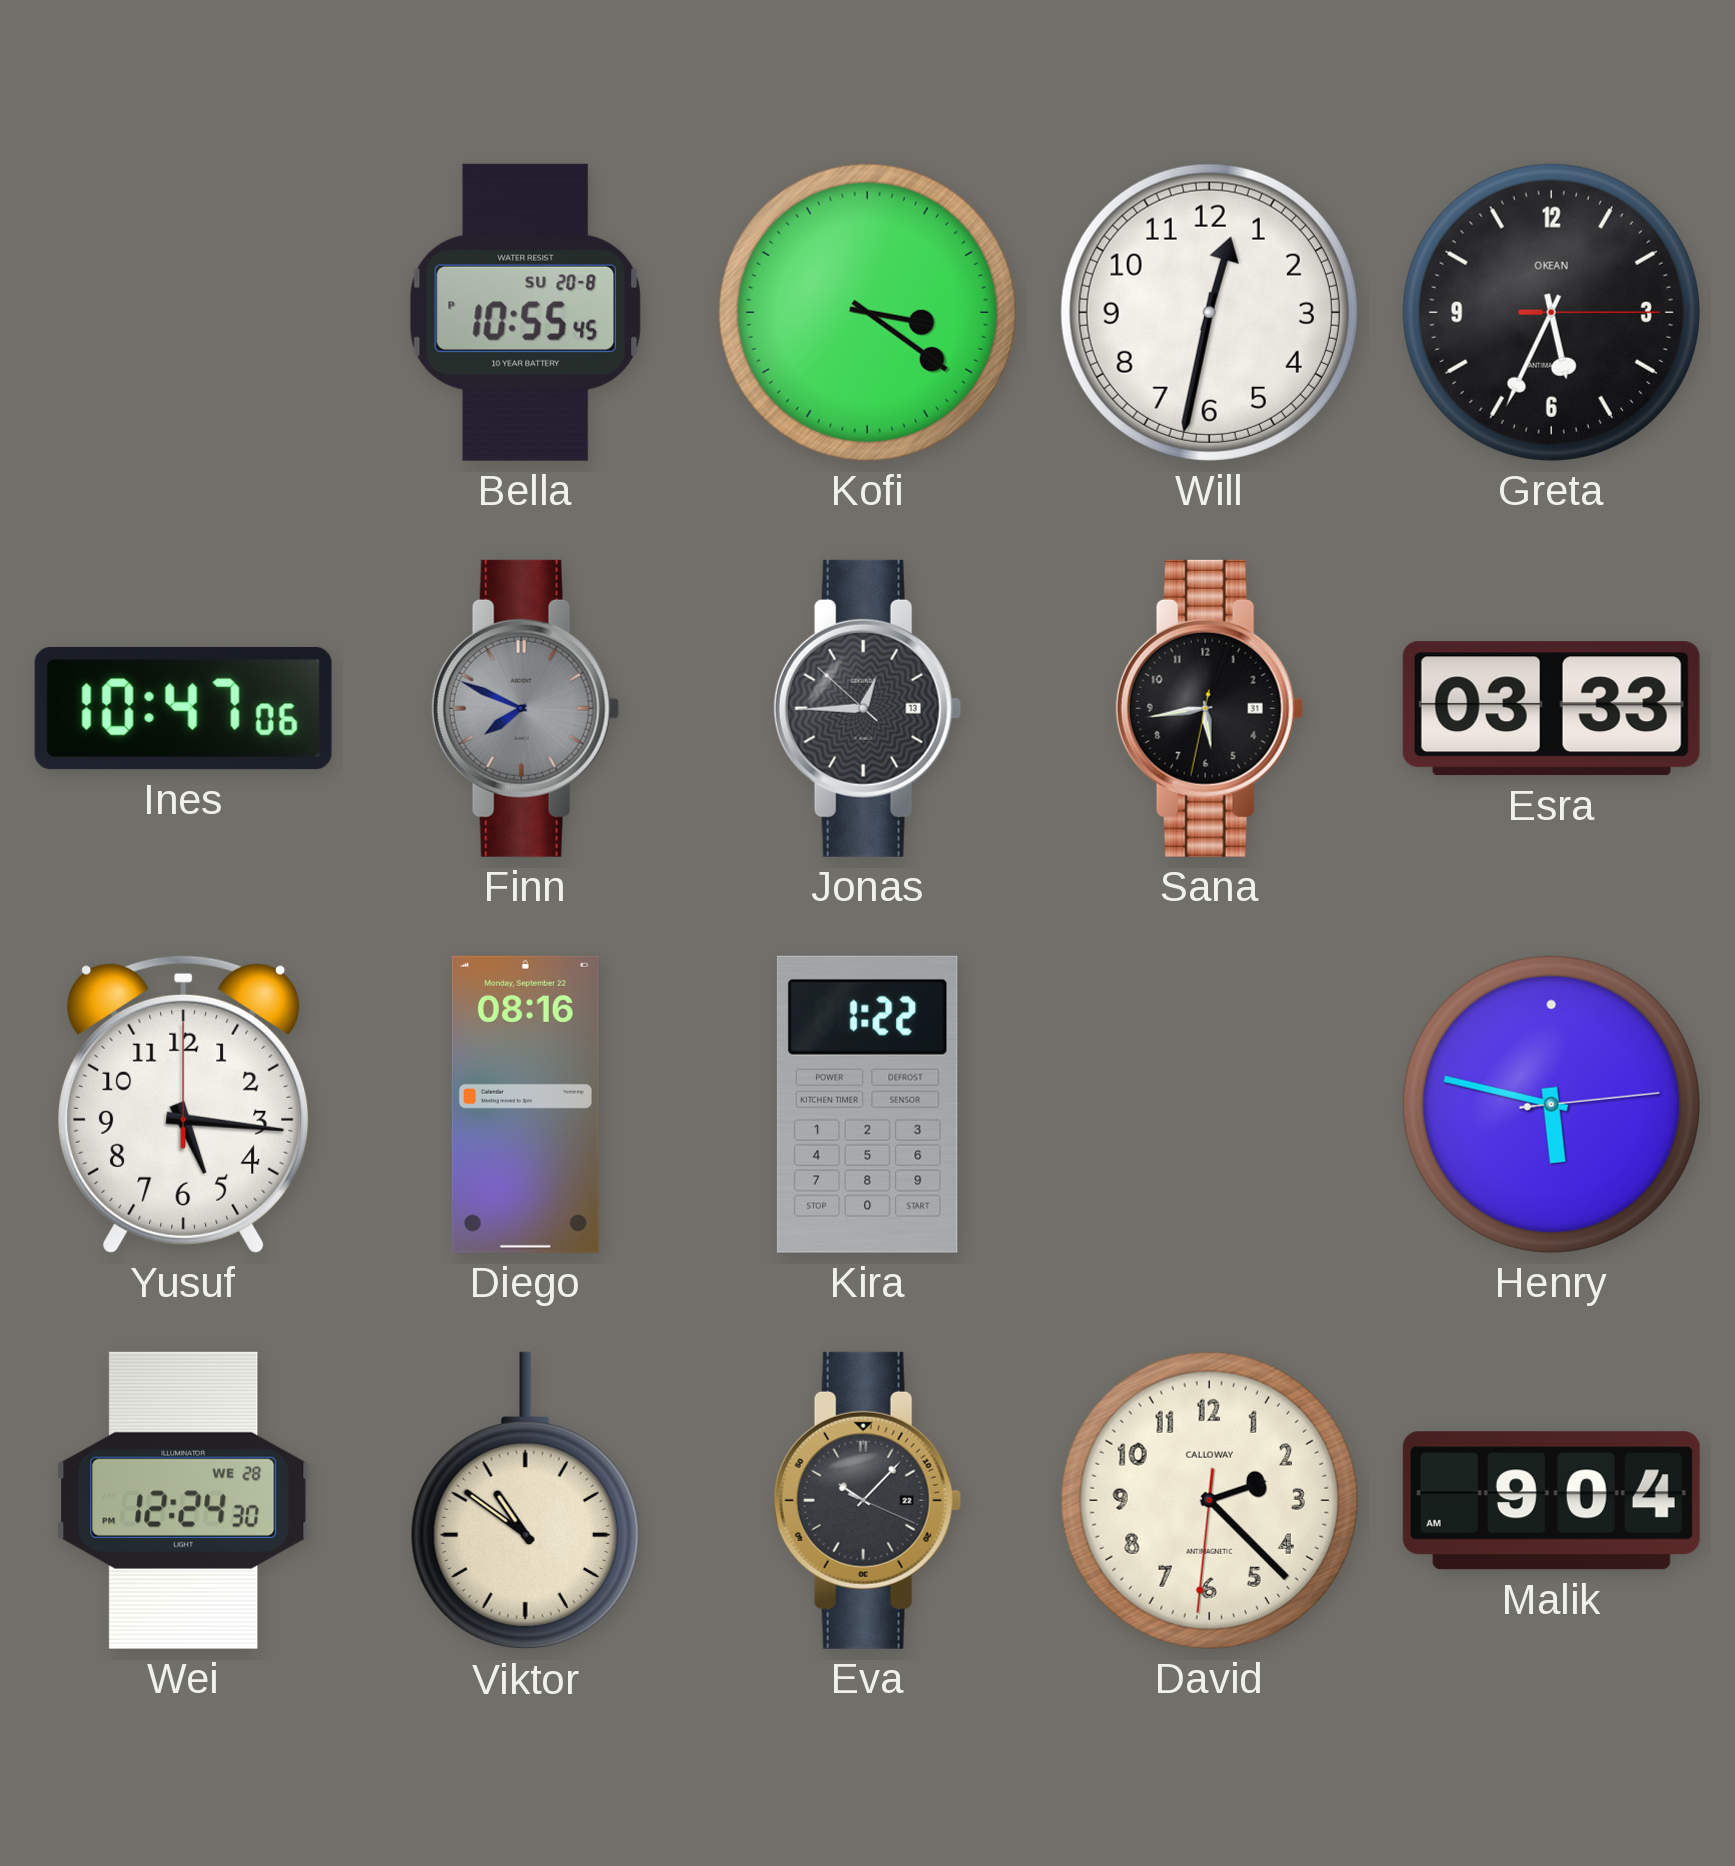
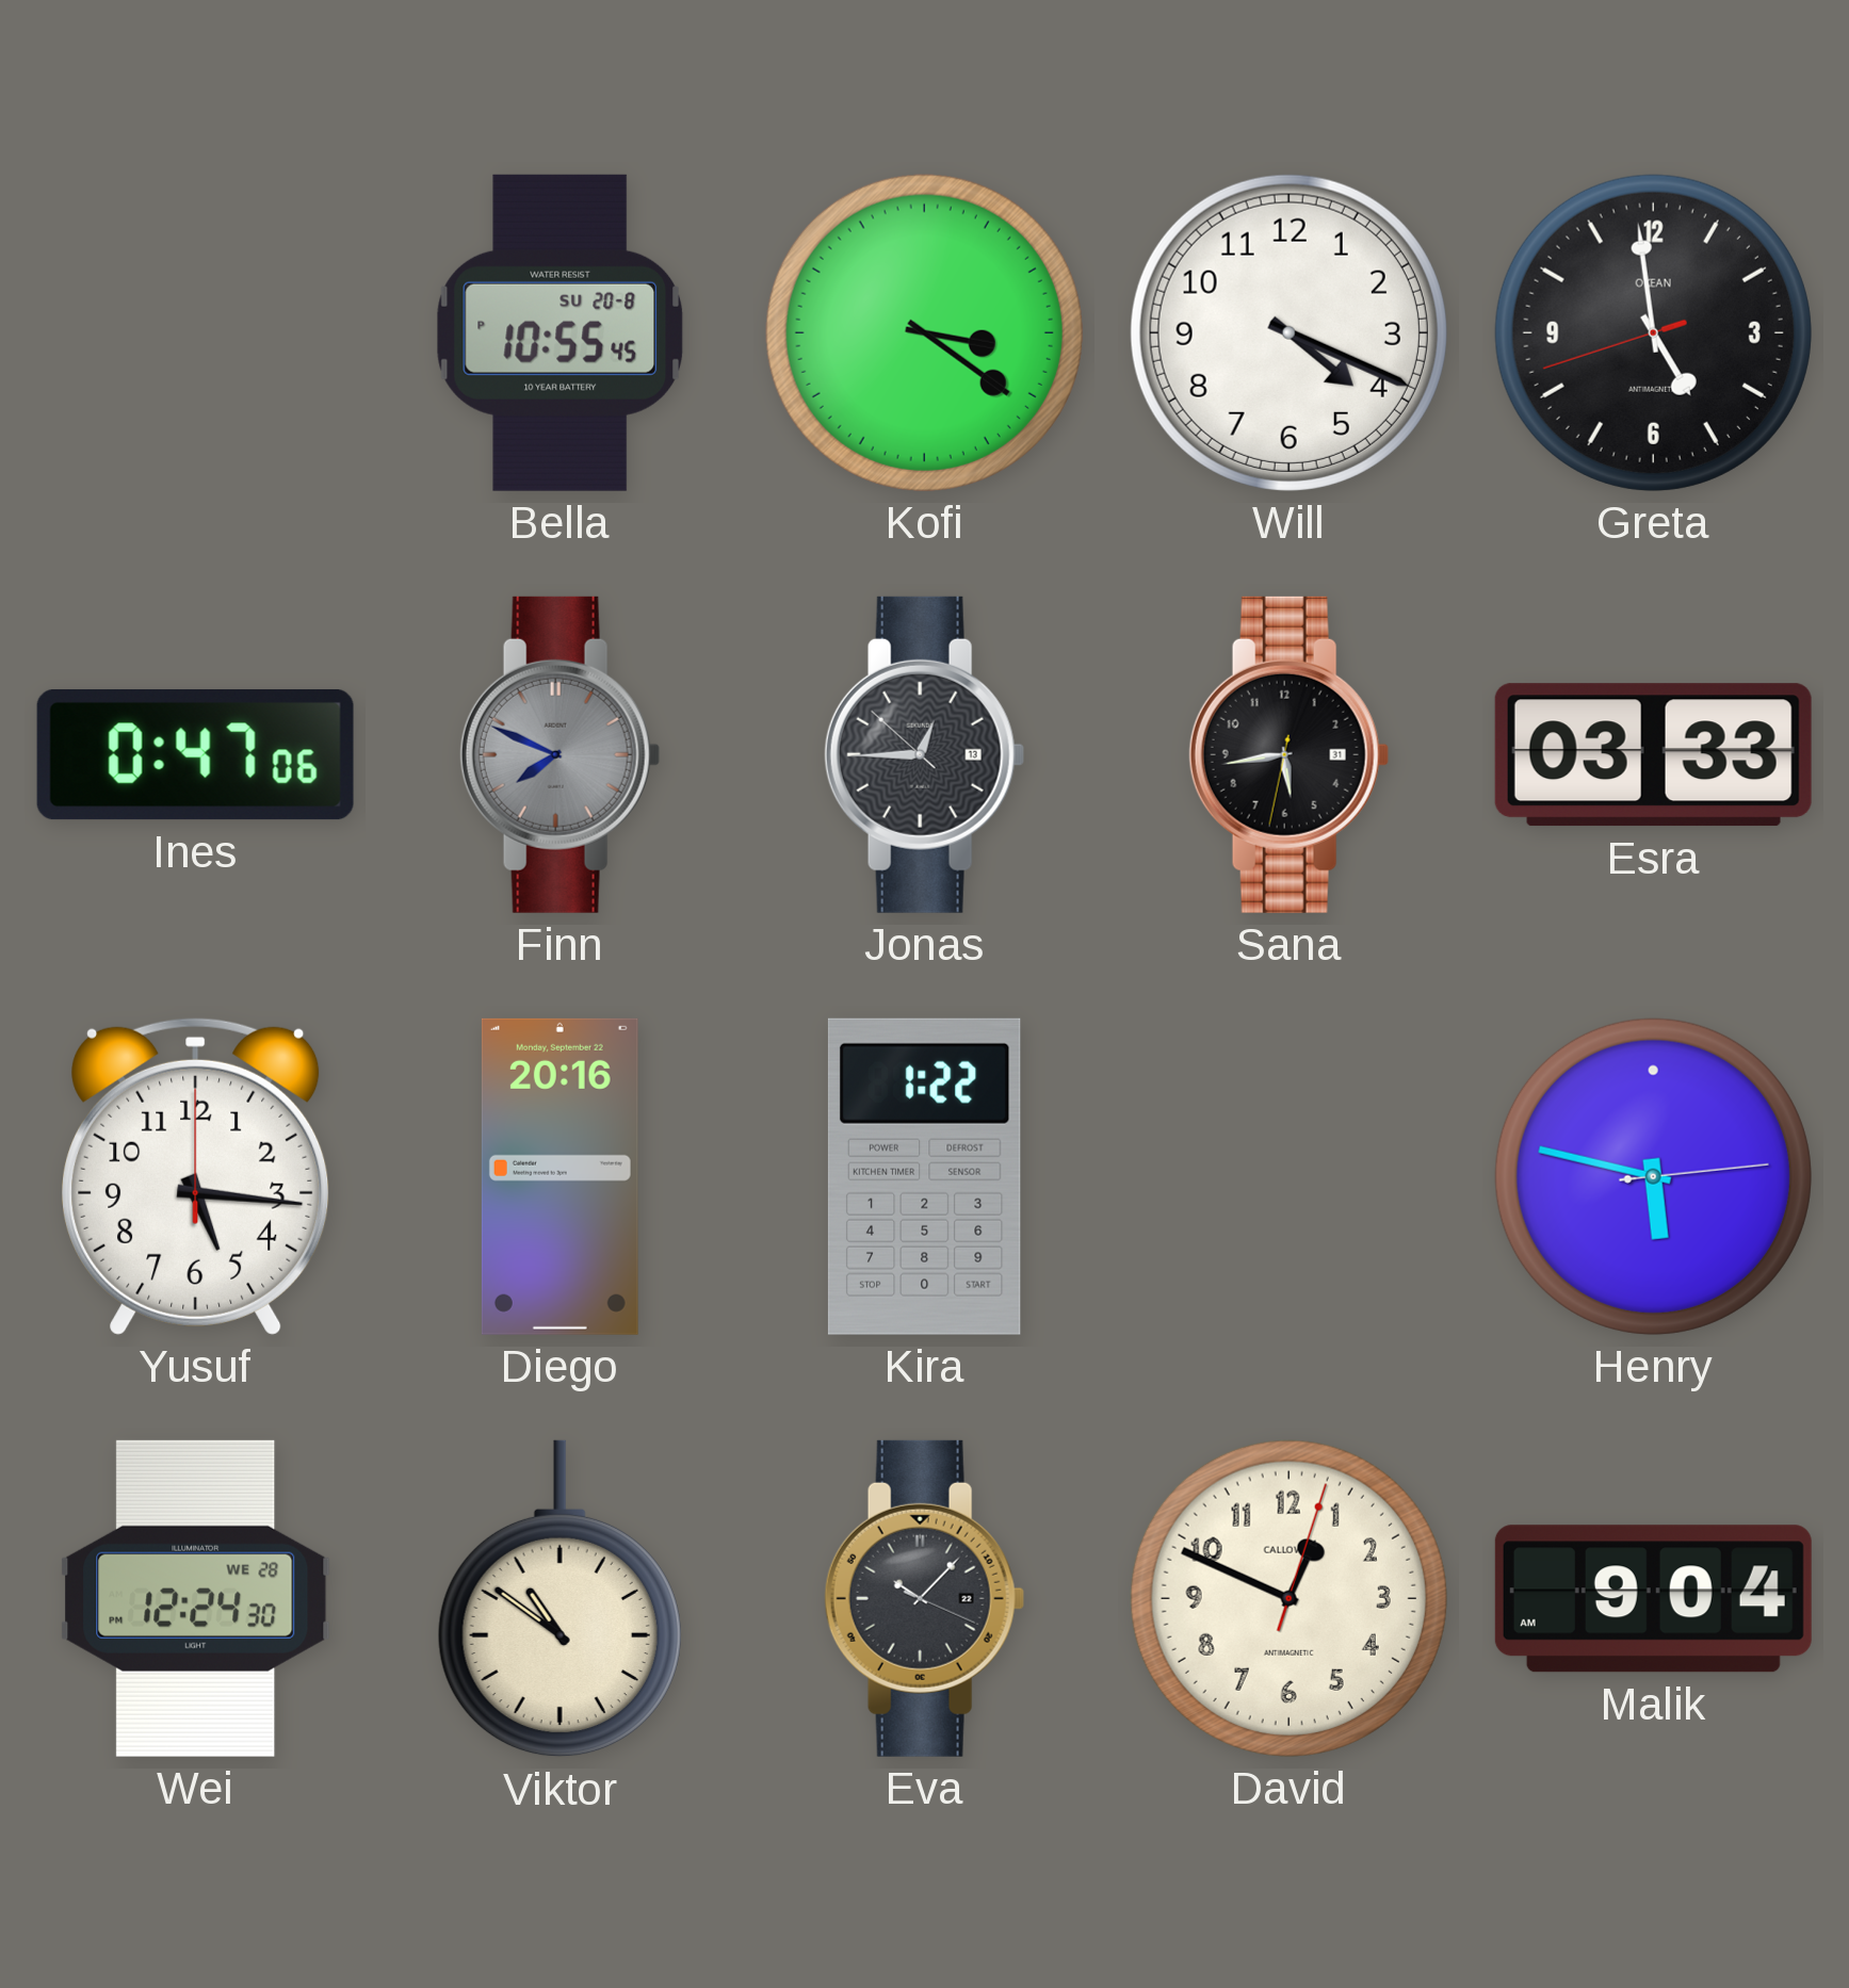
Will: 12:32 -> 4:19
Greta: 5:34 -> 4:58
Ines: 10:47 -> 0:47
Diego: 08:16 -> 20:16
David: 2:22 -> 12:49
